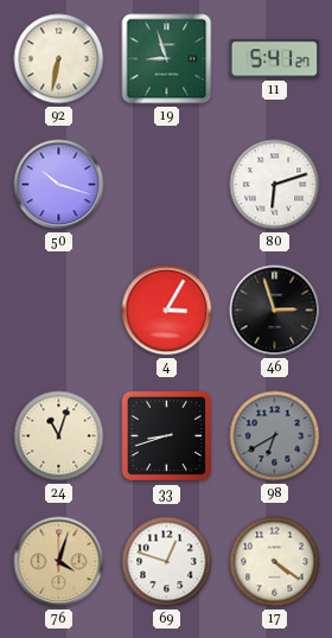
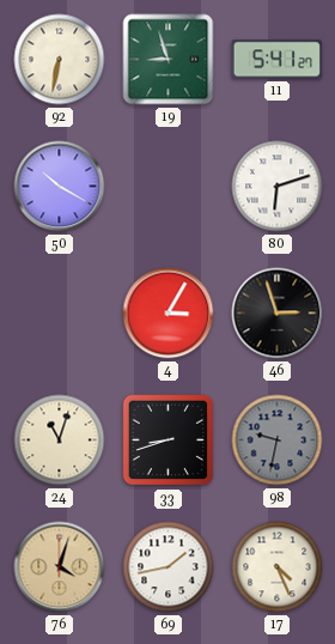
50: 10:18 -> 10:20
98: 6:40 -> 9:32
69: 12:48 -> 1:43
17: 4:21 -> 4:26
